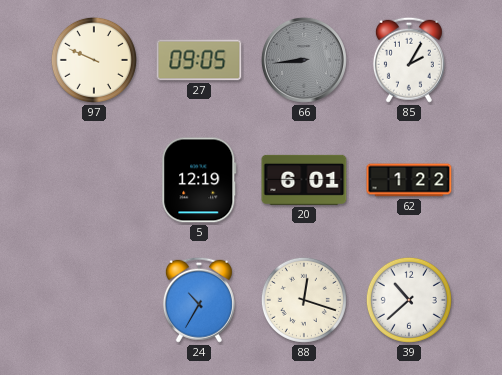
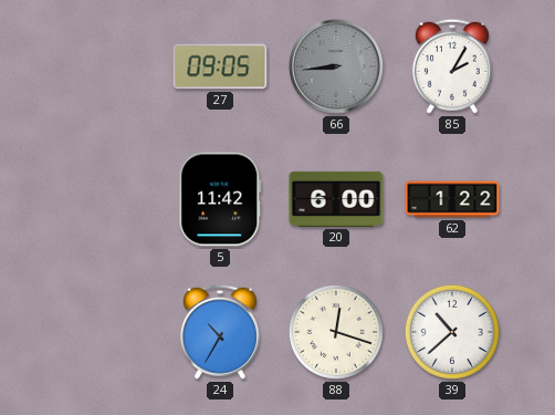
97: 9:49 -> none
5: 12:19 -> 11:42
20: 6:01 -> 6:00
